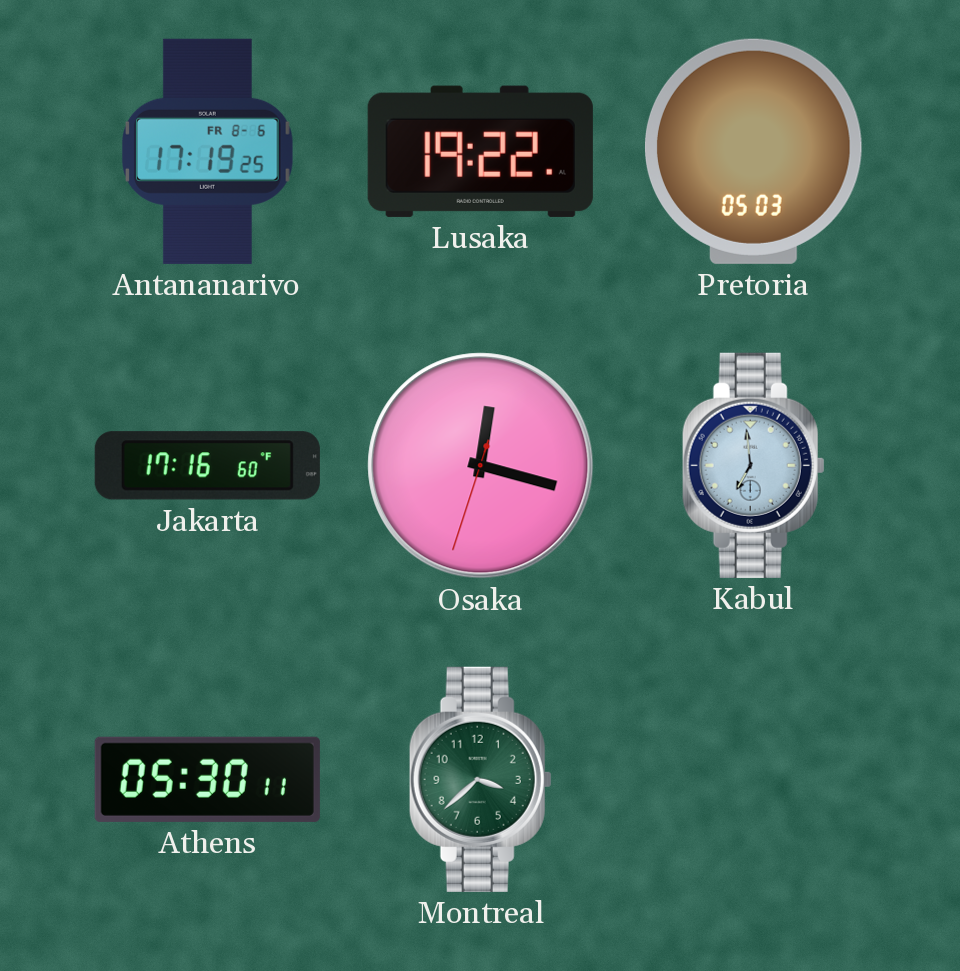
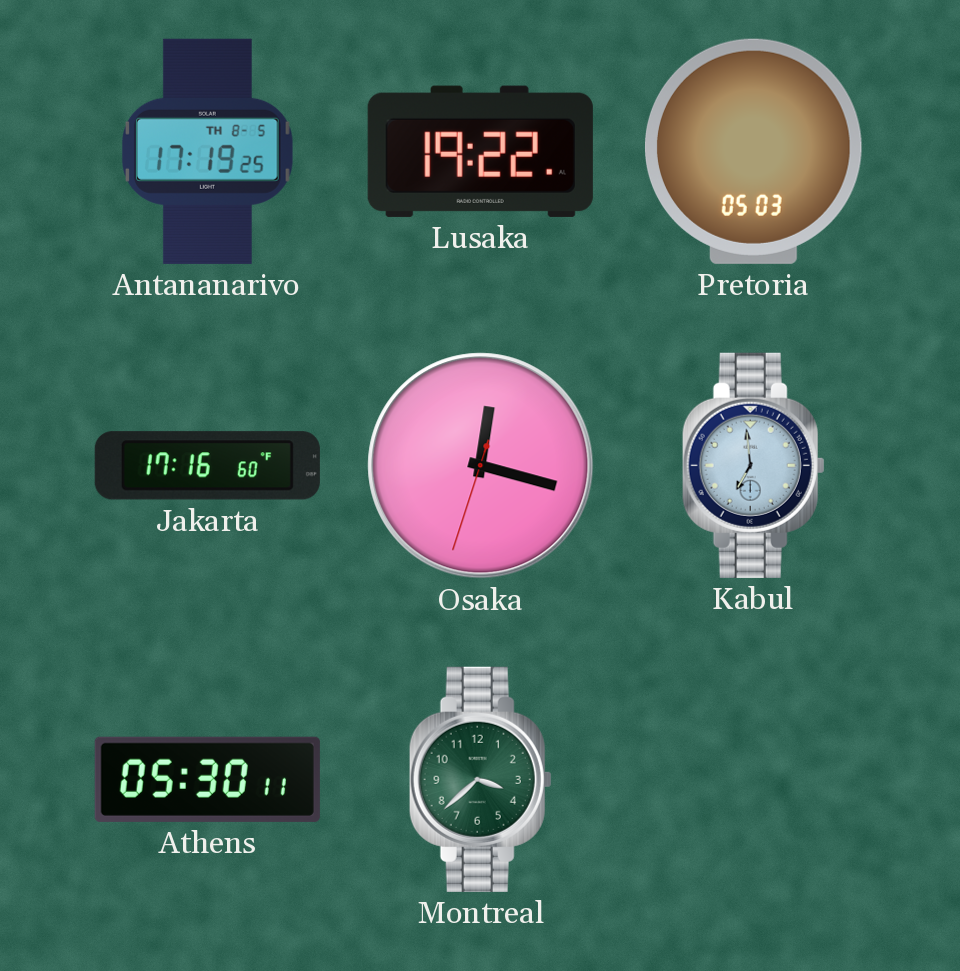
Antananarivo date: FR 8-6 -> TH 8-5
